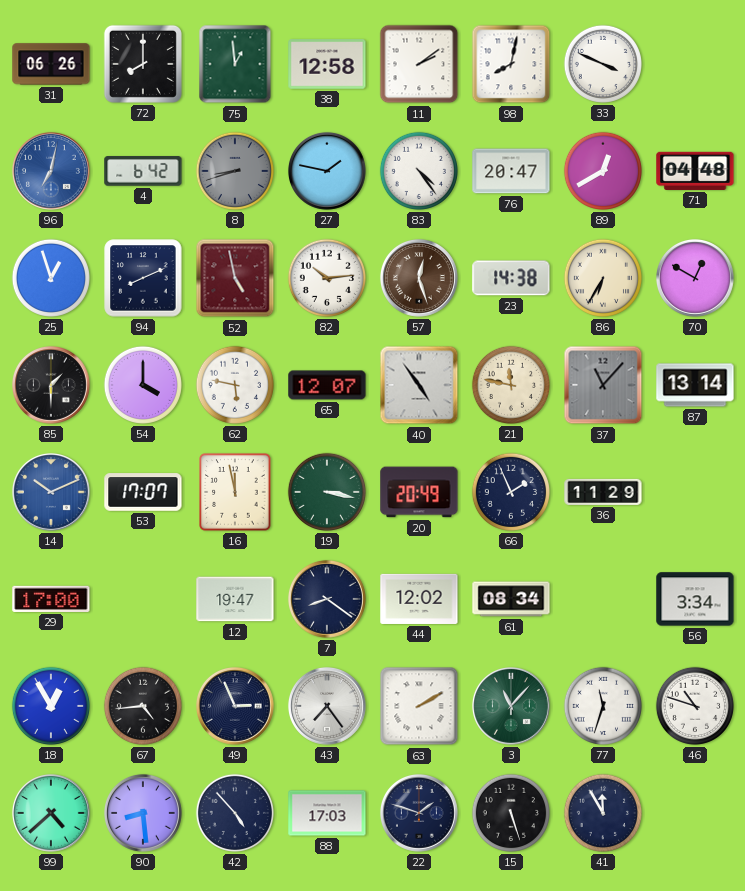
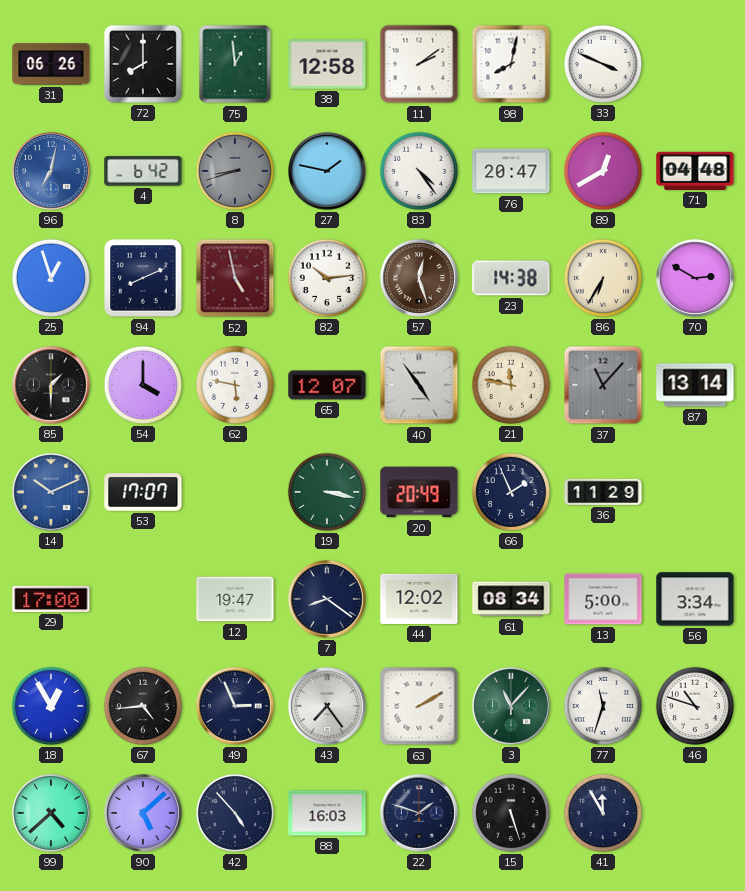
70: 12:50 -> 2:50
16: 11:58 -> none
13: none -> 5:00
90: 8:29 -> 5:08
88: 17:03 -> 16:03
